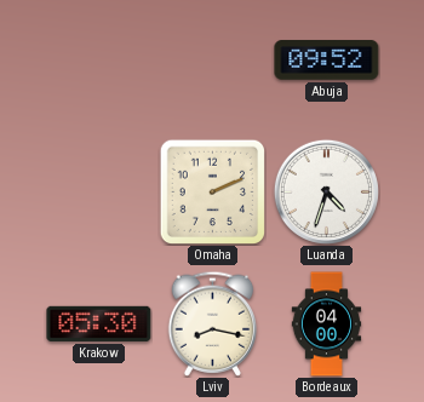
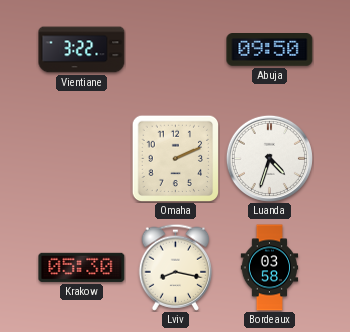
Vientiane: none -> 3:22
Abuja: 09:52 -> 09:50
Bordeaux: 04:00 -> 03:58
